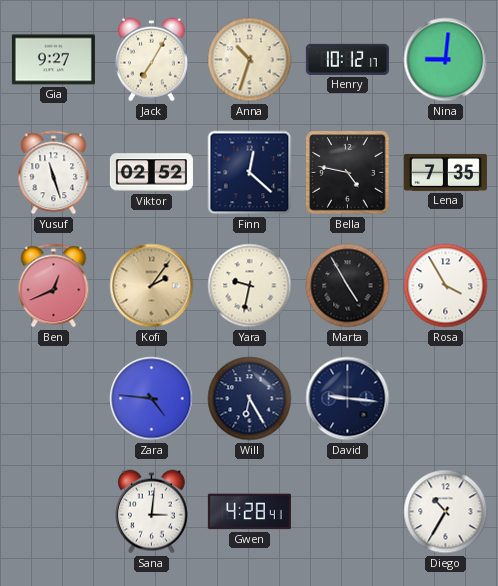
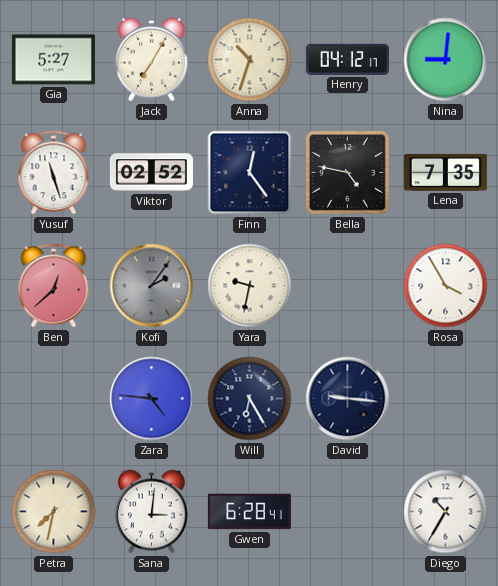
Gia: 9:27 -> 5:27
Henry: 10:12 -> 04:12
Finn: 12:22 -> 12:24
Ben: 12:41 -> 12:38
Kofi dial: champagne -> grey
Marta: 4:55 -> none
Petra: none -> 7:32
Gwen: 4:28 -> 6:28
